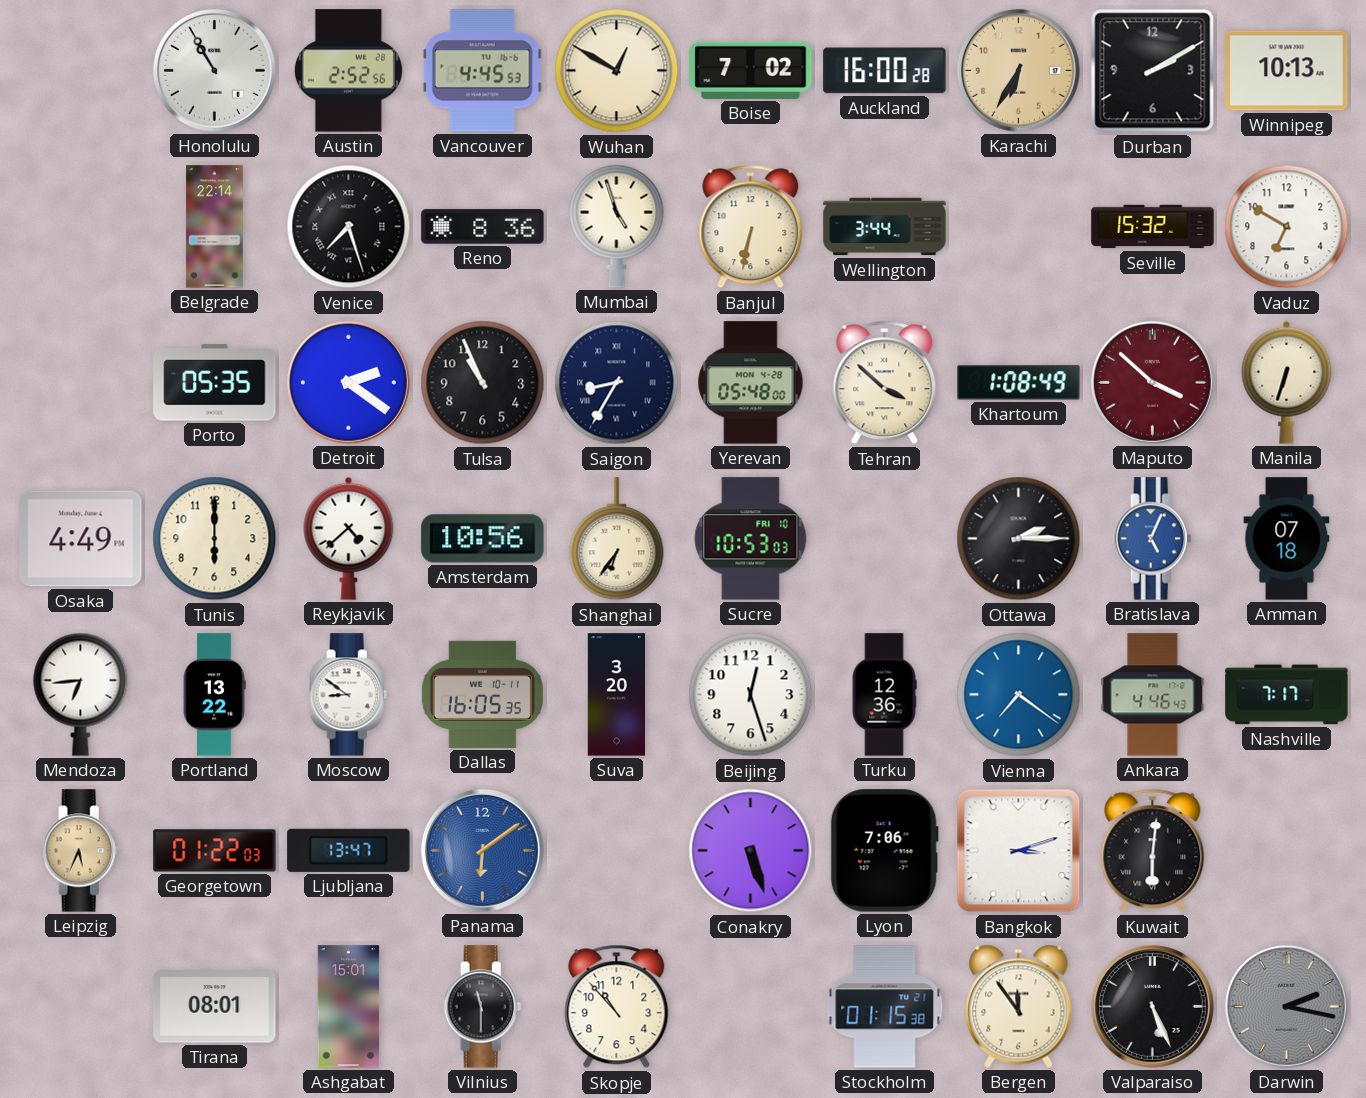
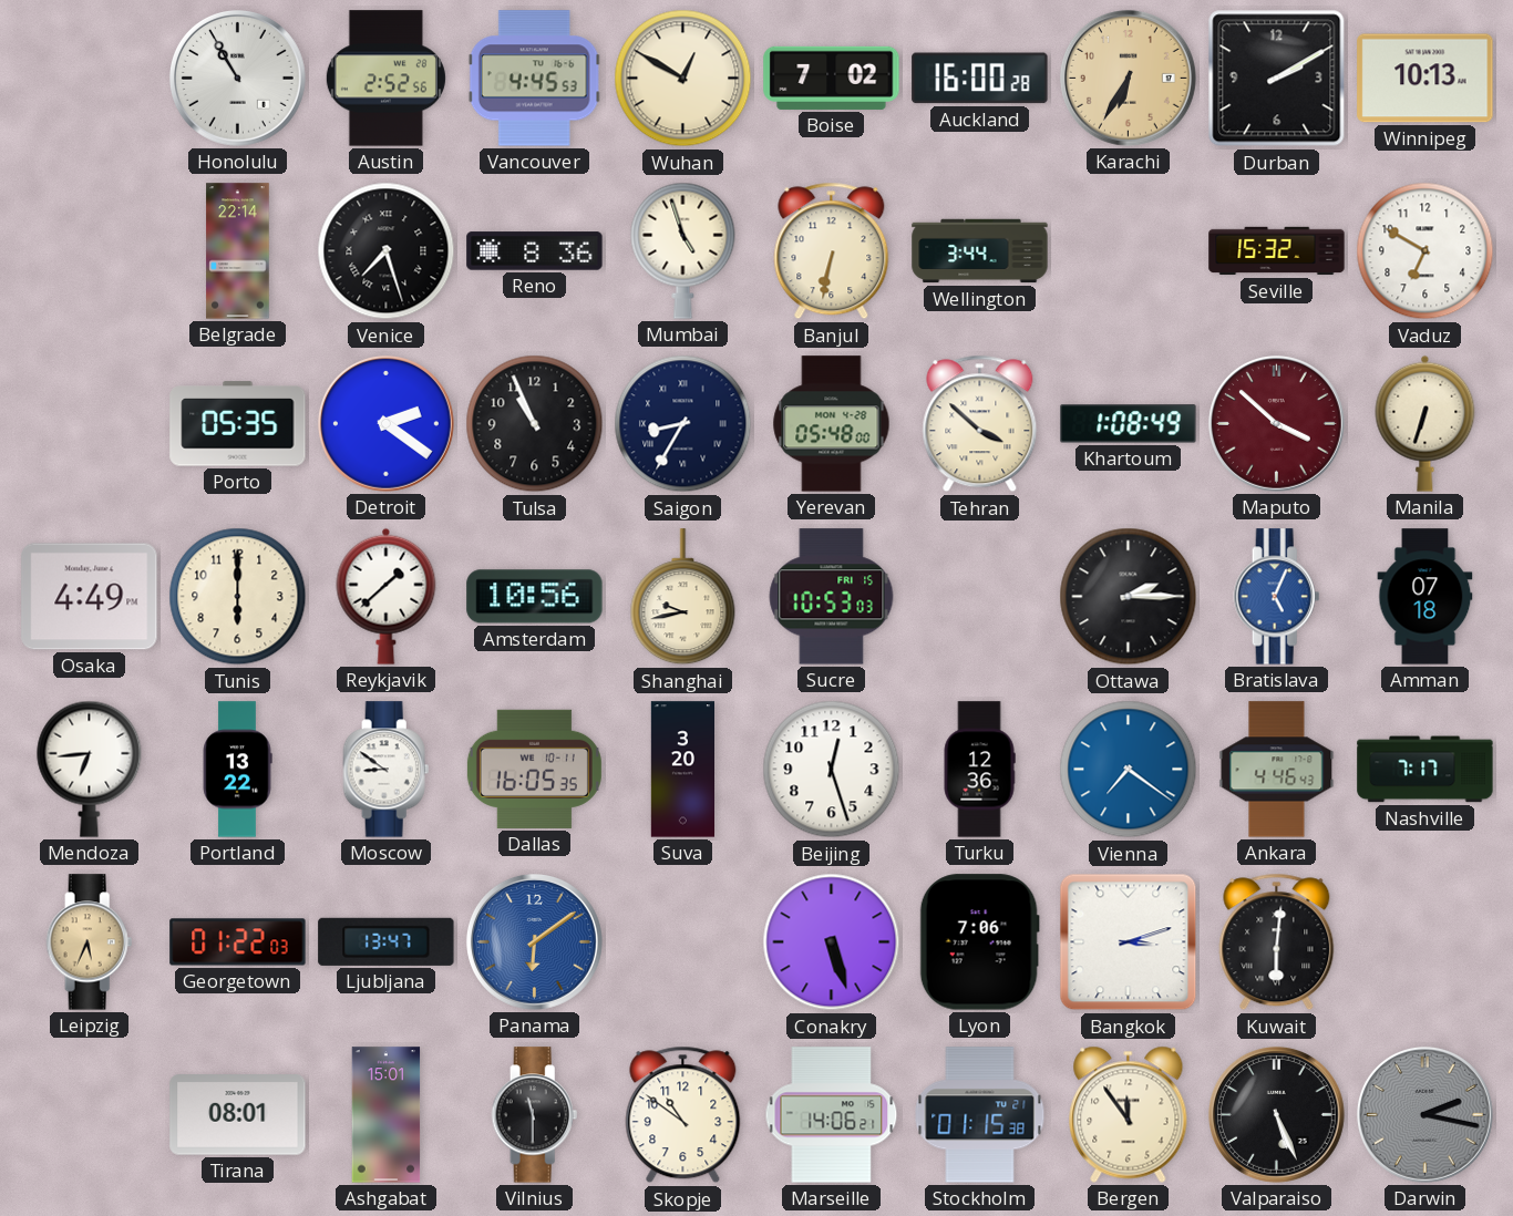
Reykjavik: 4:38 -> 1:38
Shanghai: 6:36 -> 9:43
Sucre date: FRI 10 -> FRI 15
Skopje: 10:53 -> 10:51
Marseille: none -> 14:06
